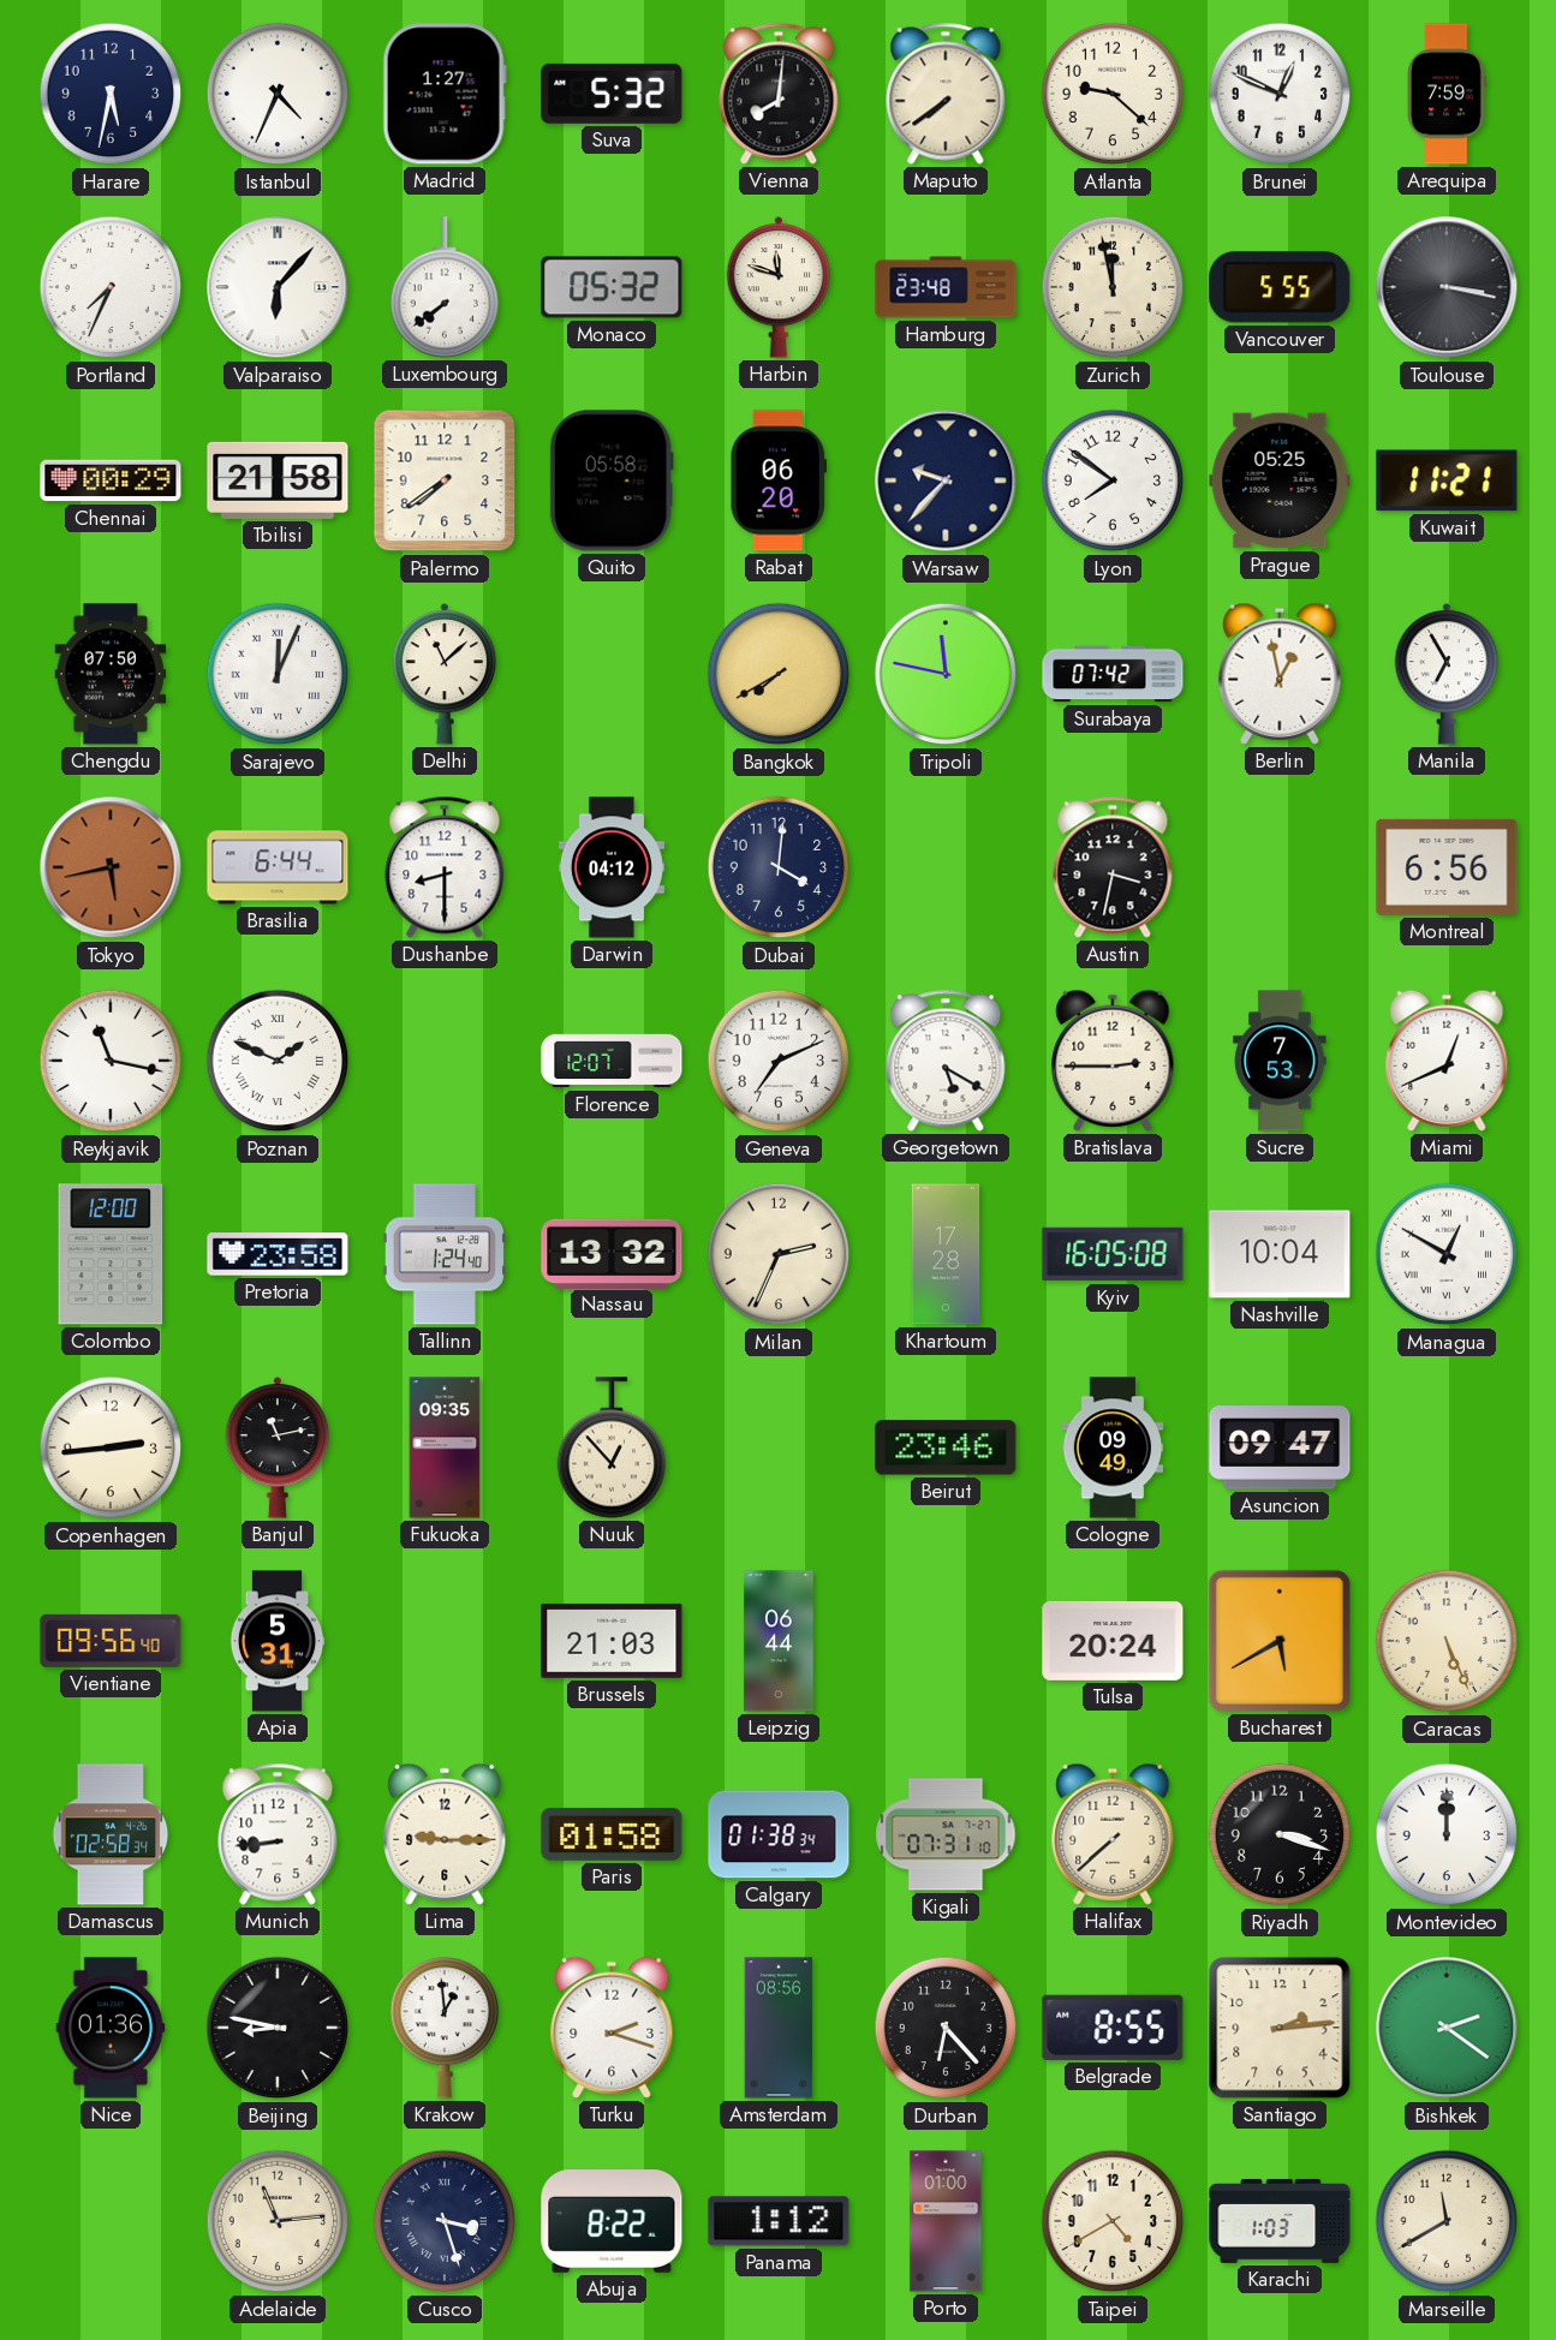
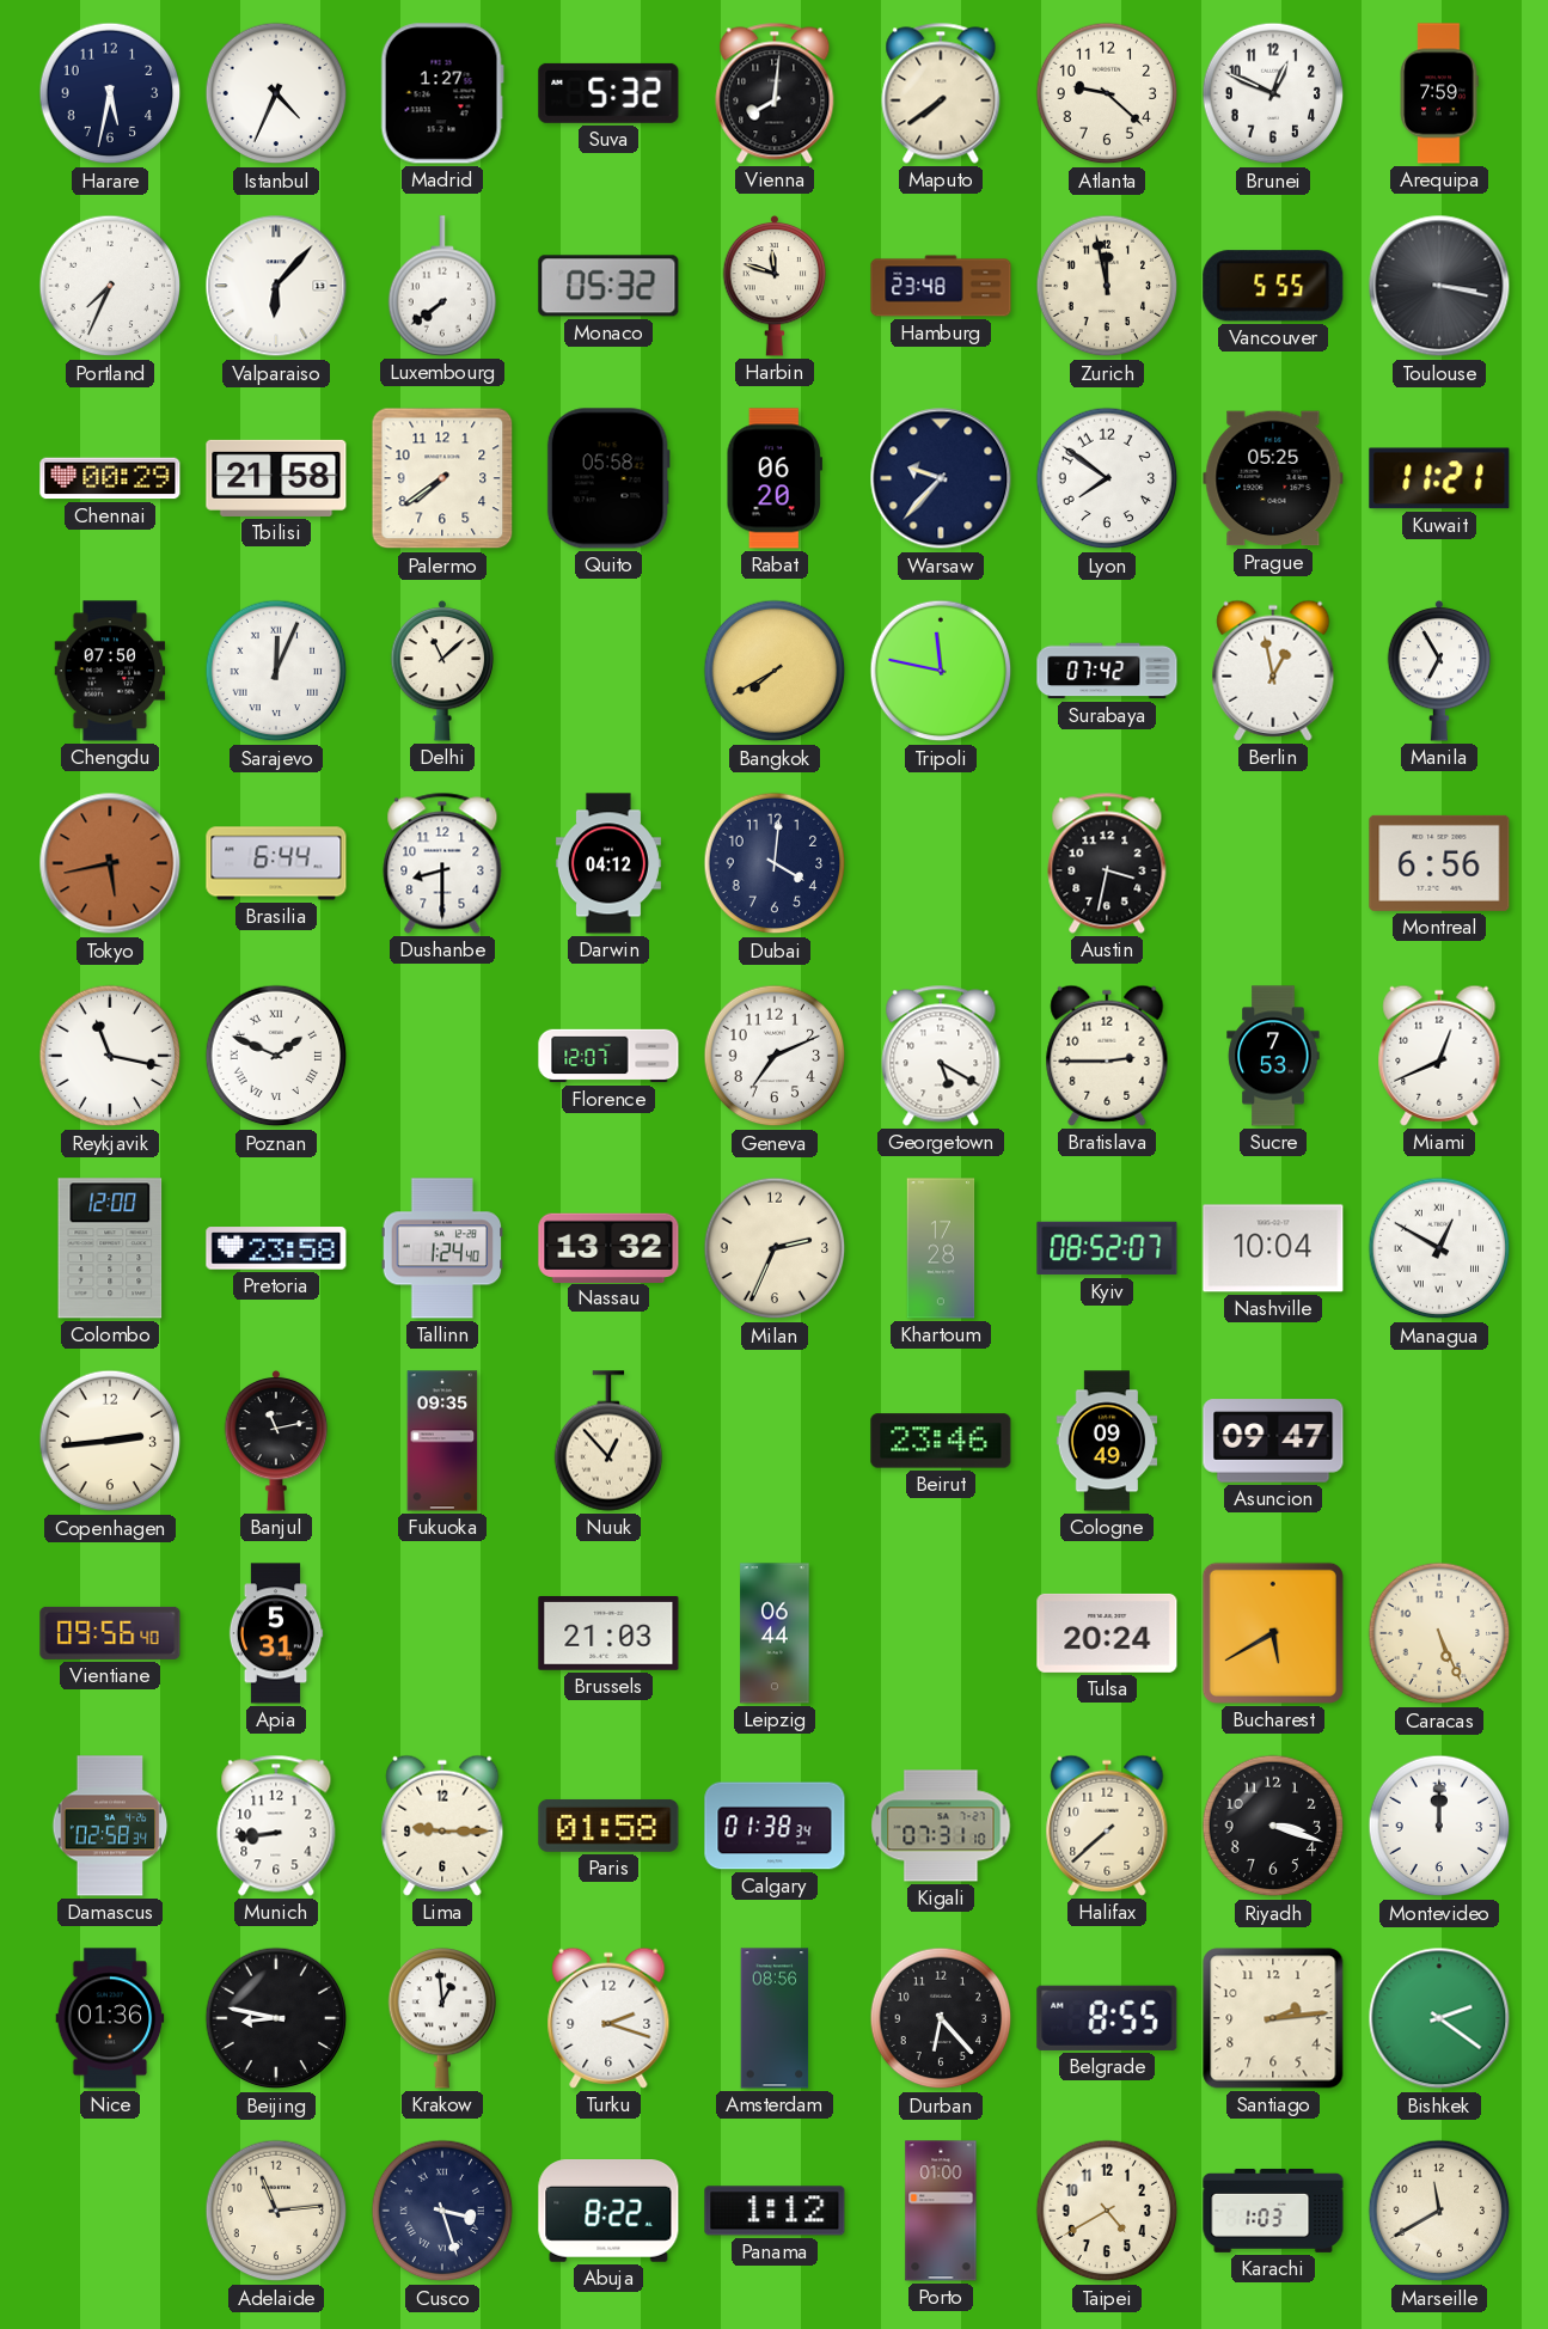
Kyiv: 16:05 -> 08:52
